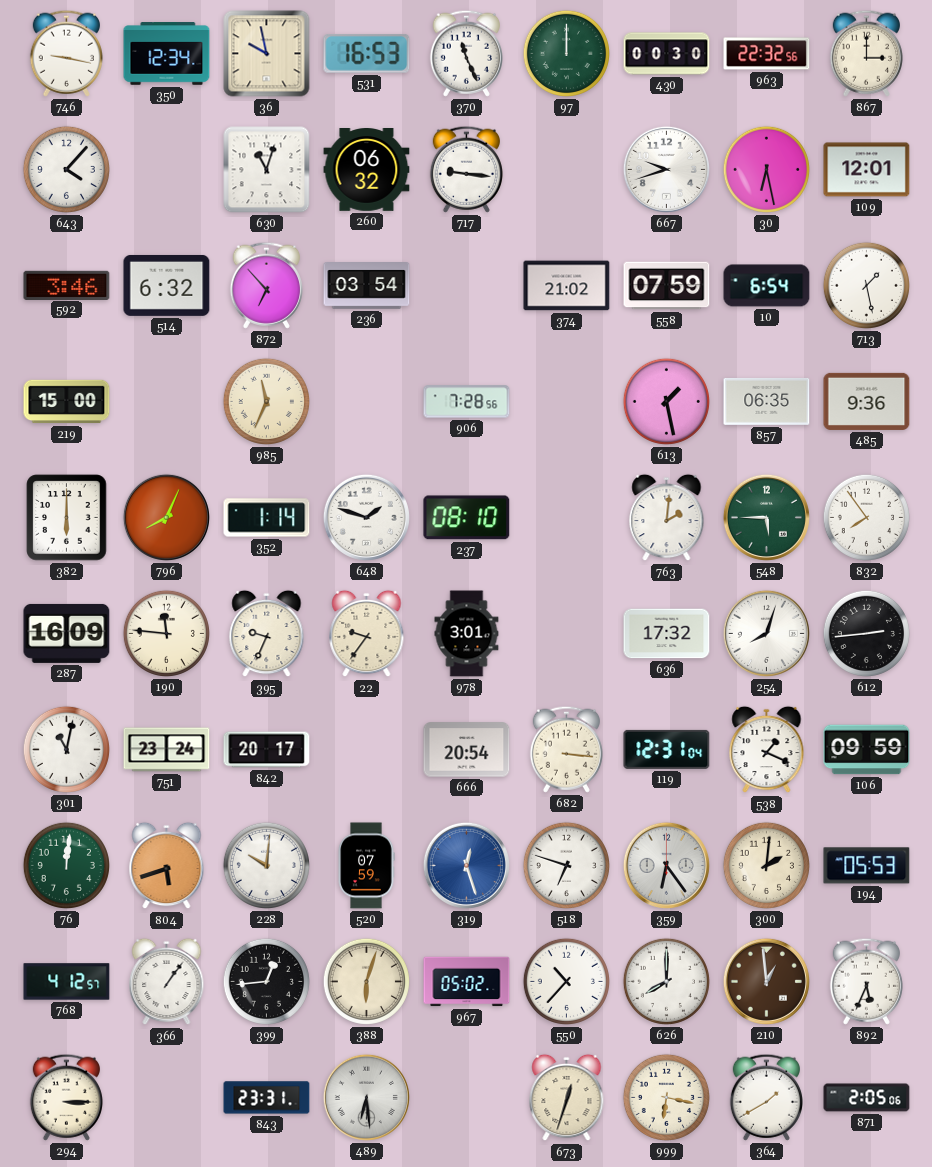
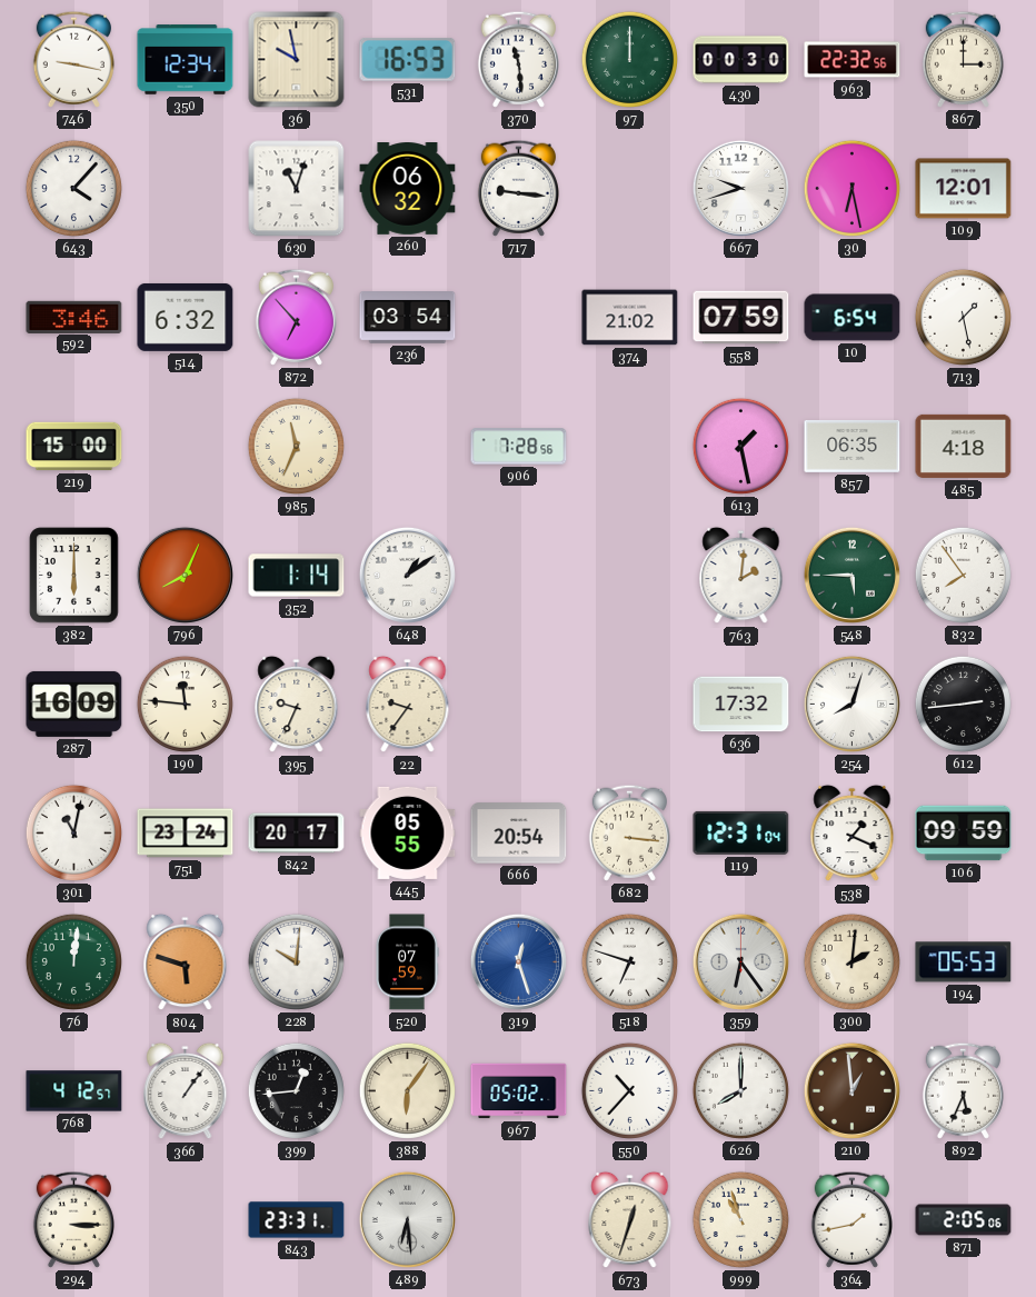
370: 11:26 -> 11:29
485: 9:36 -> 4:18
648: 1:48 -> 1:09
237: 08:10 -> none
978: 3:01 -> none
445: none -> 05:55
804: 5:42 -> 5:48
388: 6:03 -> 6:06
999: 6:17 -> 10:57
364: 1:40 -> 1:43
